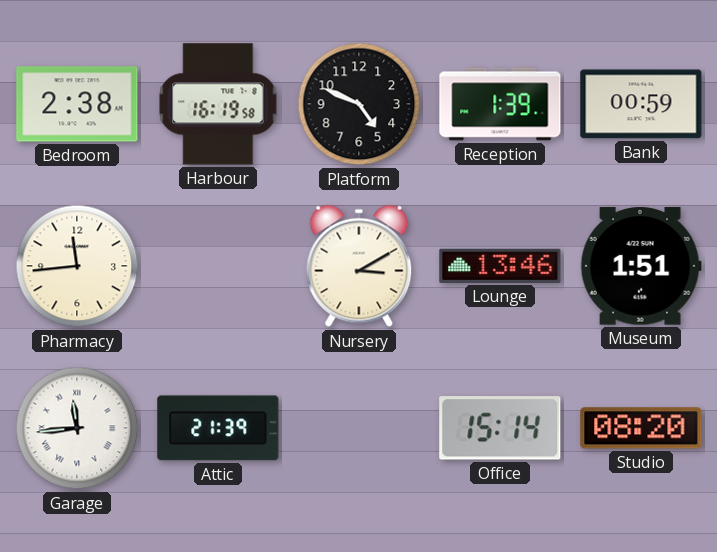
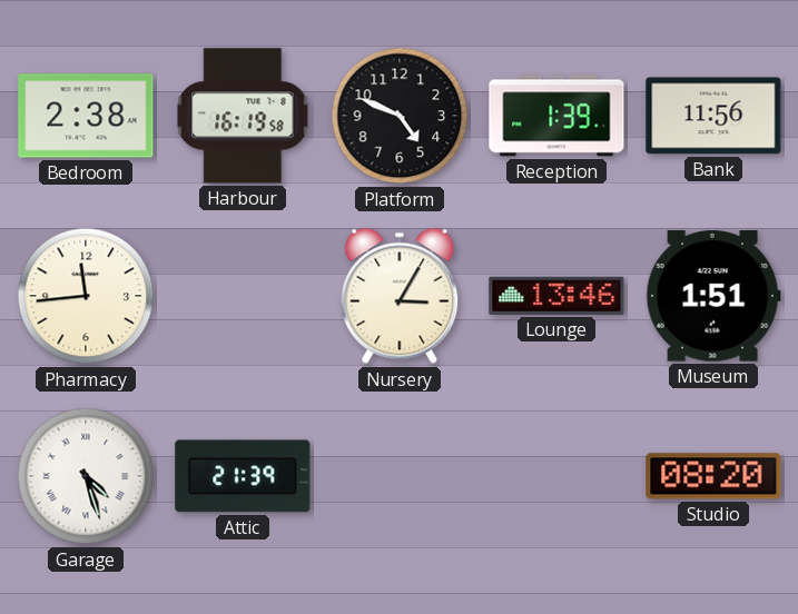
Bank: 00:59 -> 11:56
Nursery: 3:10 -> 3:05
Garage: 11:44 -> 4:27
Office: 15:14 -> none
